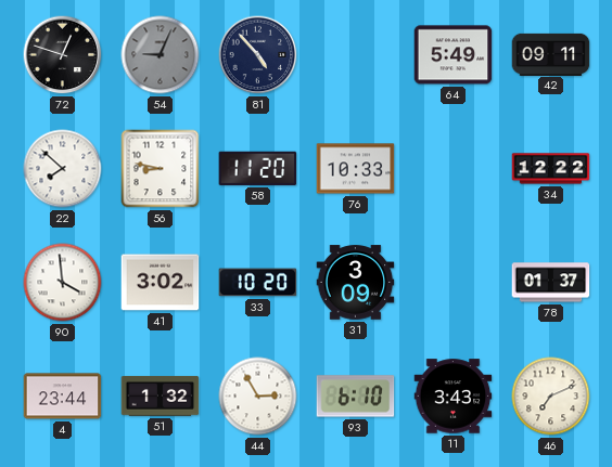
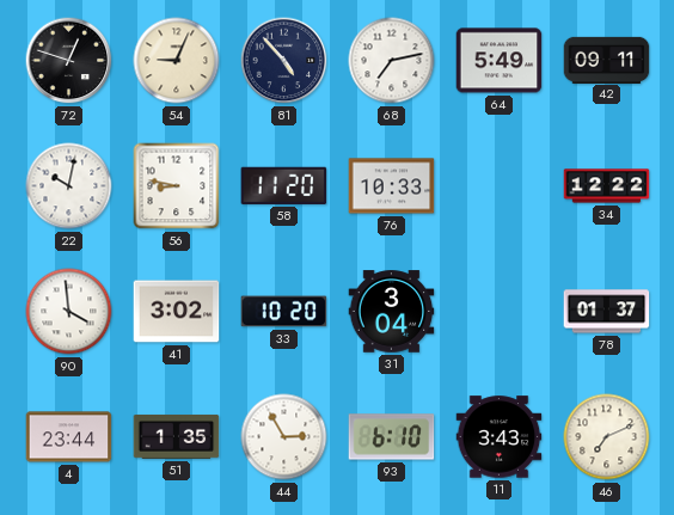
54 dial: grey -> cream
68: none -> 7:13
22: 7:52 -> 10:02
31: 3:09 -> 3:04
51: 1:32 -> 1:35
